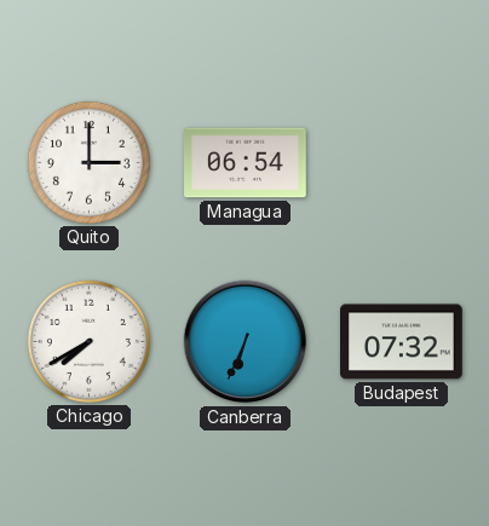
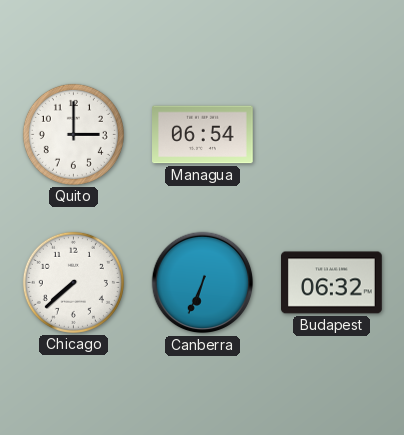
Chicago: 7:40 -> 7:38
Budapest: 07:32 -> 06:32
